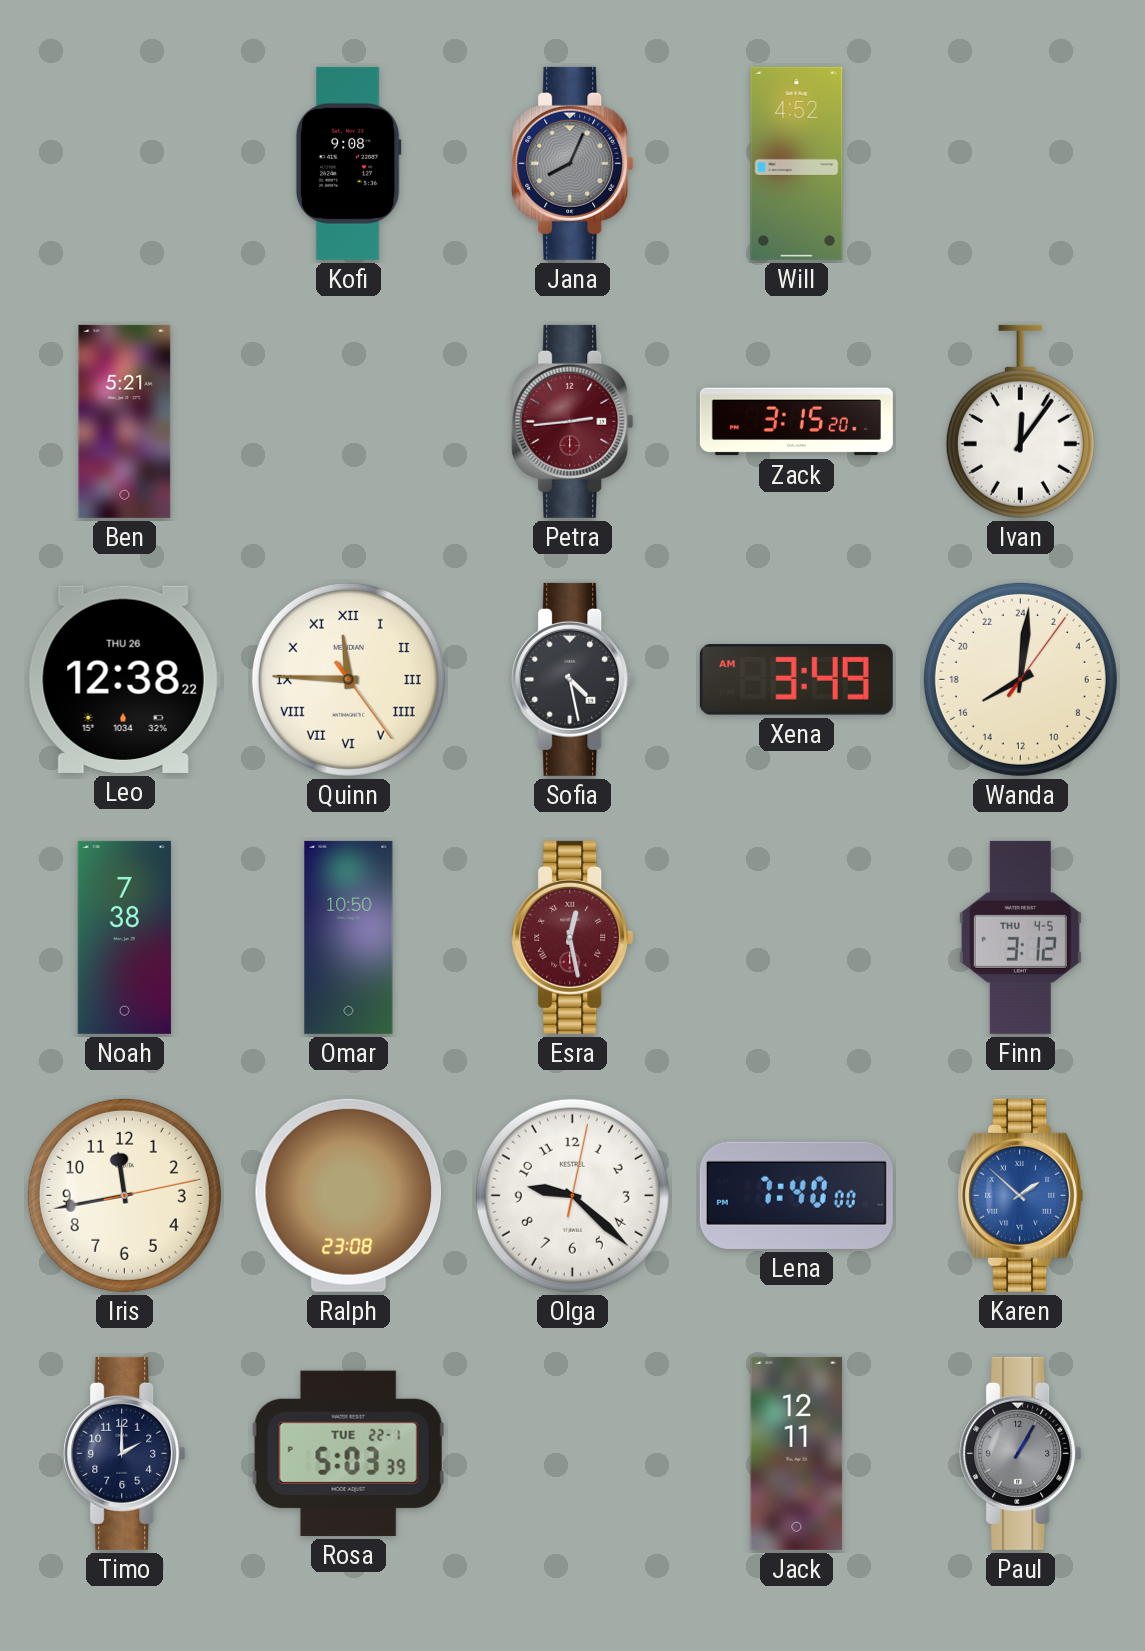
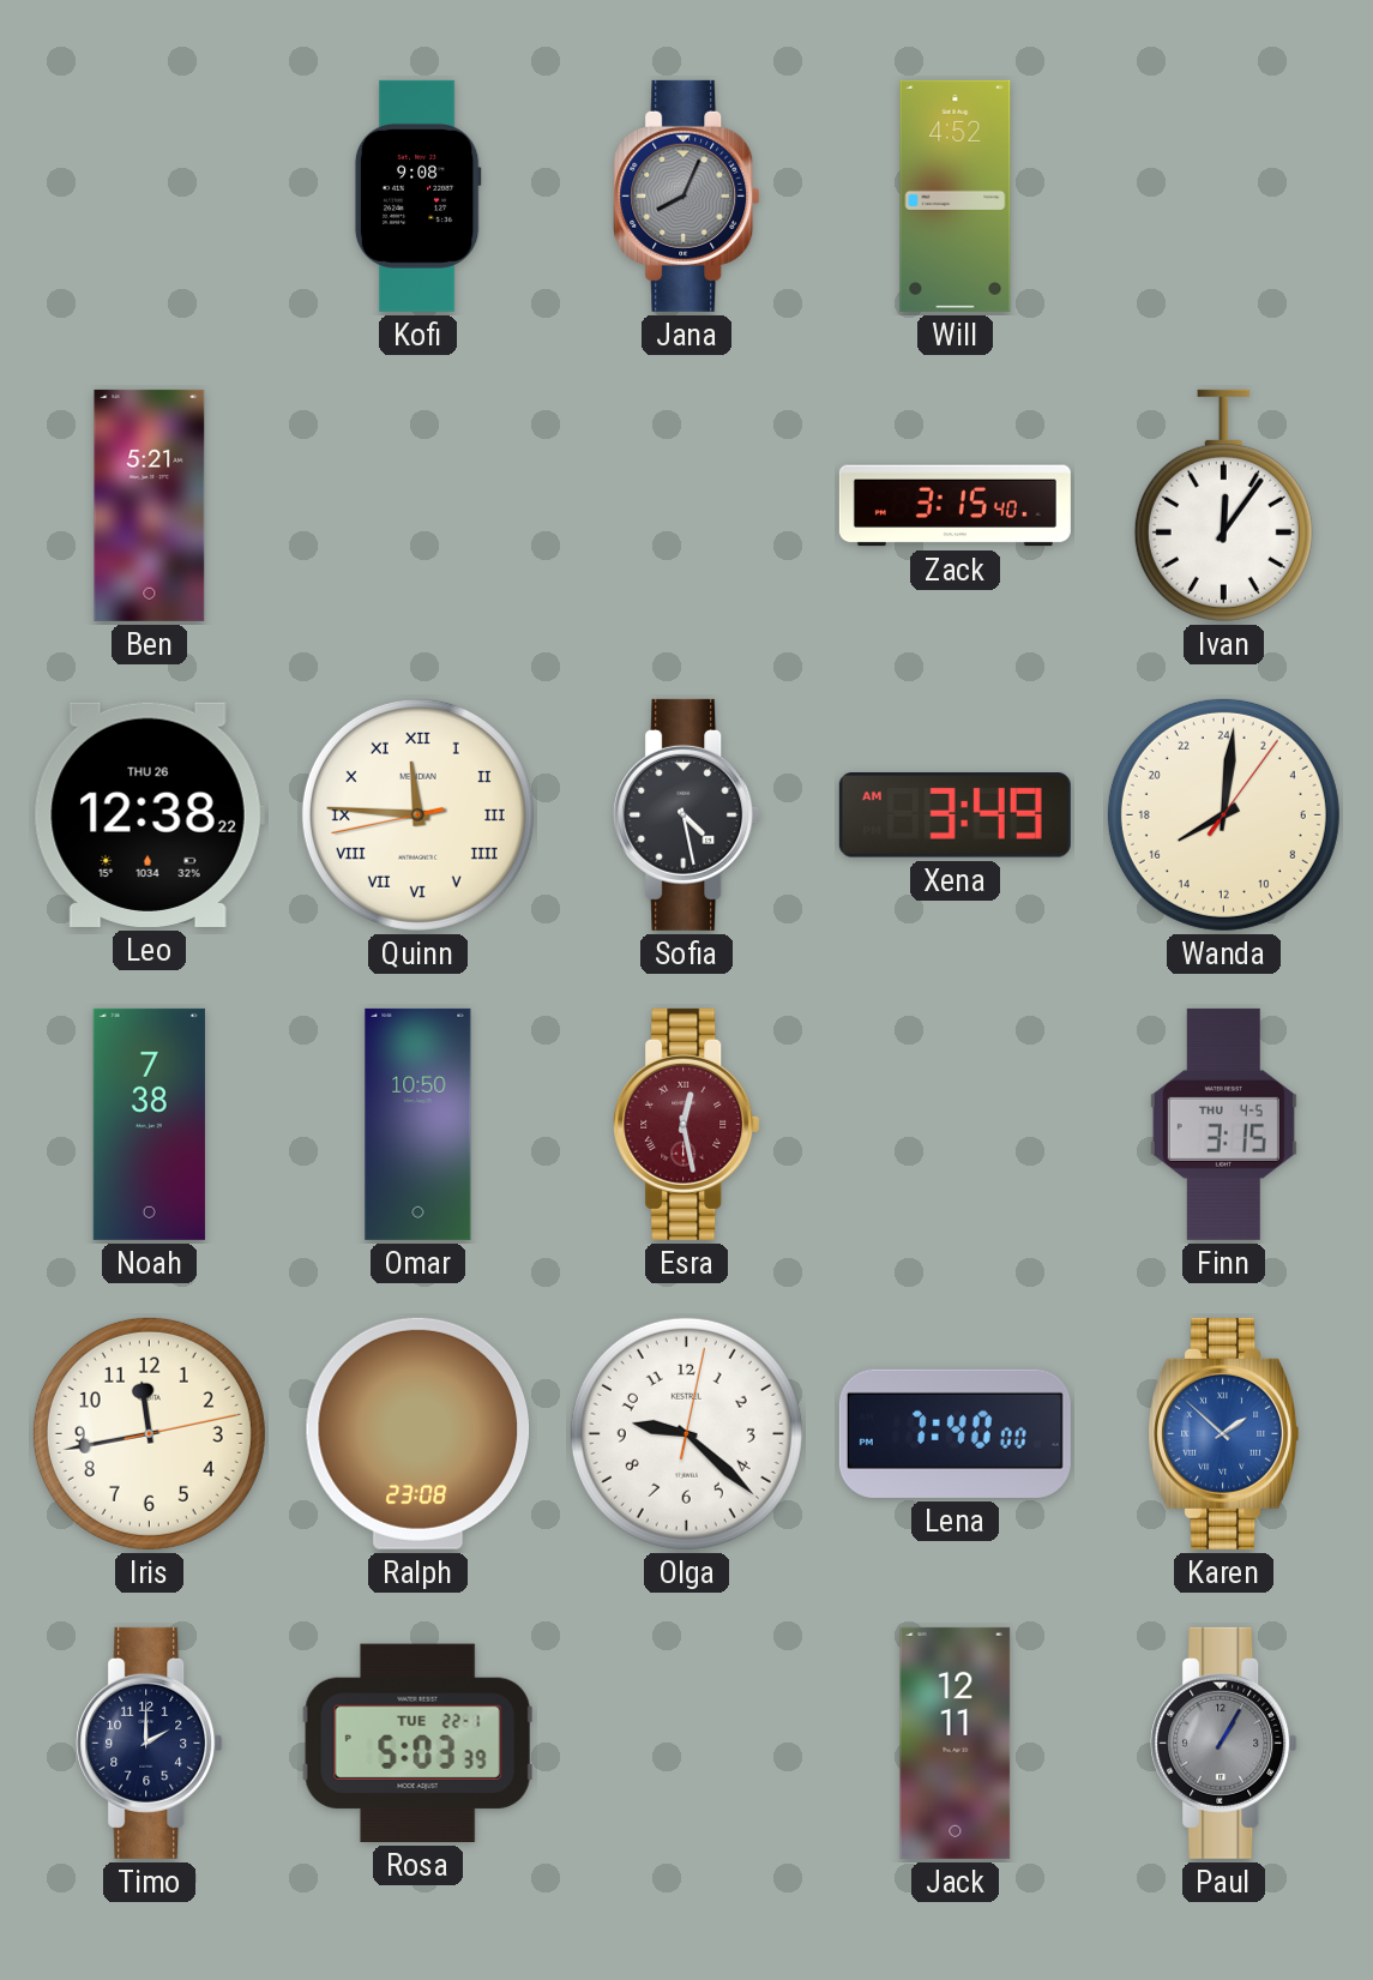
Petra: 2:44 -> none
Zack: 3:15:20 -> 3:15:40
Quinn: 11:45:24 -> 11:45:43
Finn: 3:12 -> 3:15
